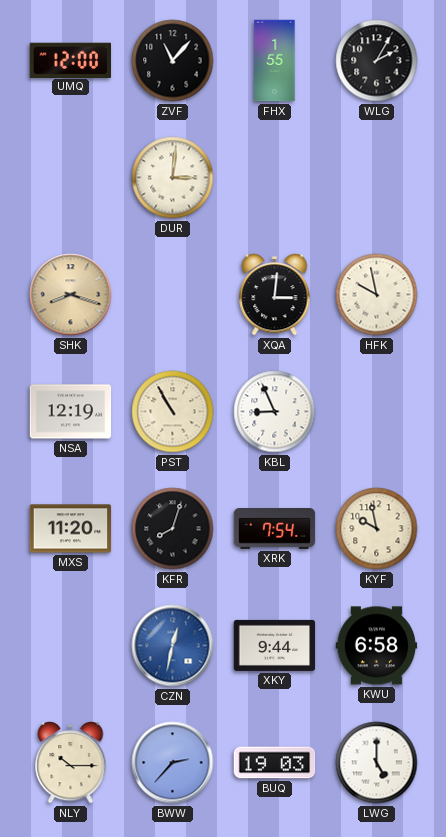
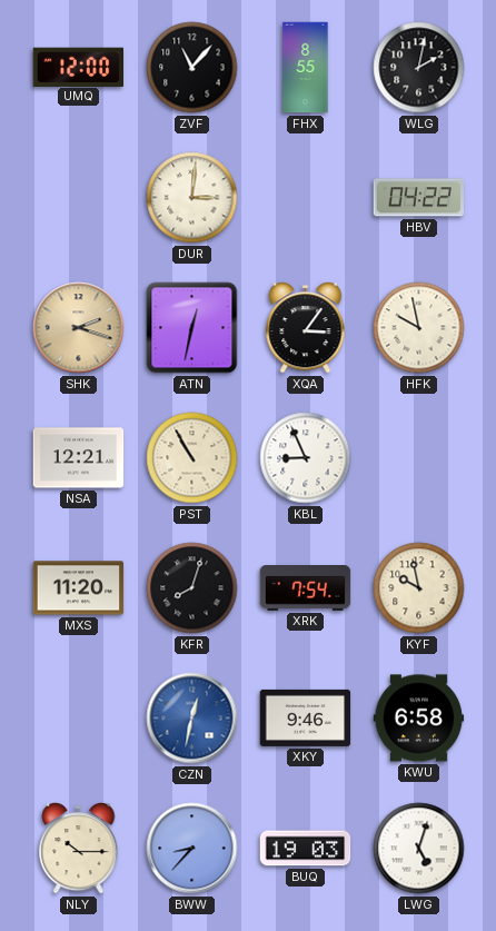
FHX: 1:55 -> 8:55
WLG: 2:05 -> 2:02
HBV: none -> 04:22
SHK: 8:18 -> 2:18
ATN: none -> 12:32
XQA: 3:01 -> 3:06
NSA: 12:19 -> 12:21
XKY: 9:44 -> 9:46
BWW: 2:37 -> 8:37
LWG: 5:00 -> 5:03
